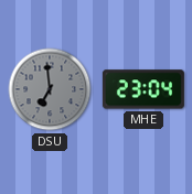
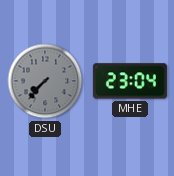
DSU: 6:59 -> 7:37
